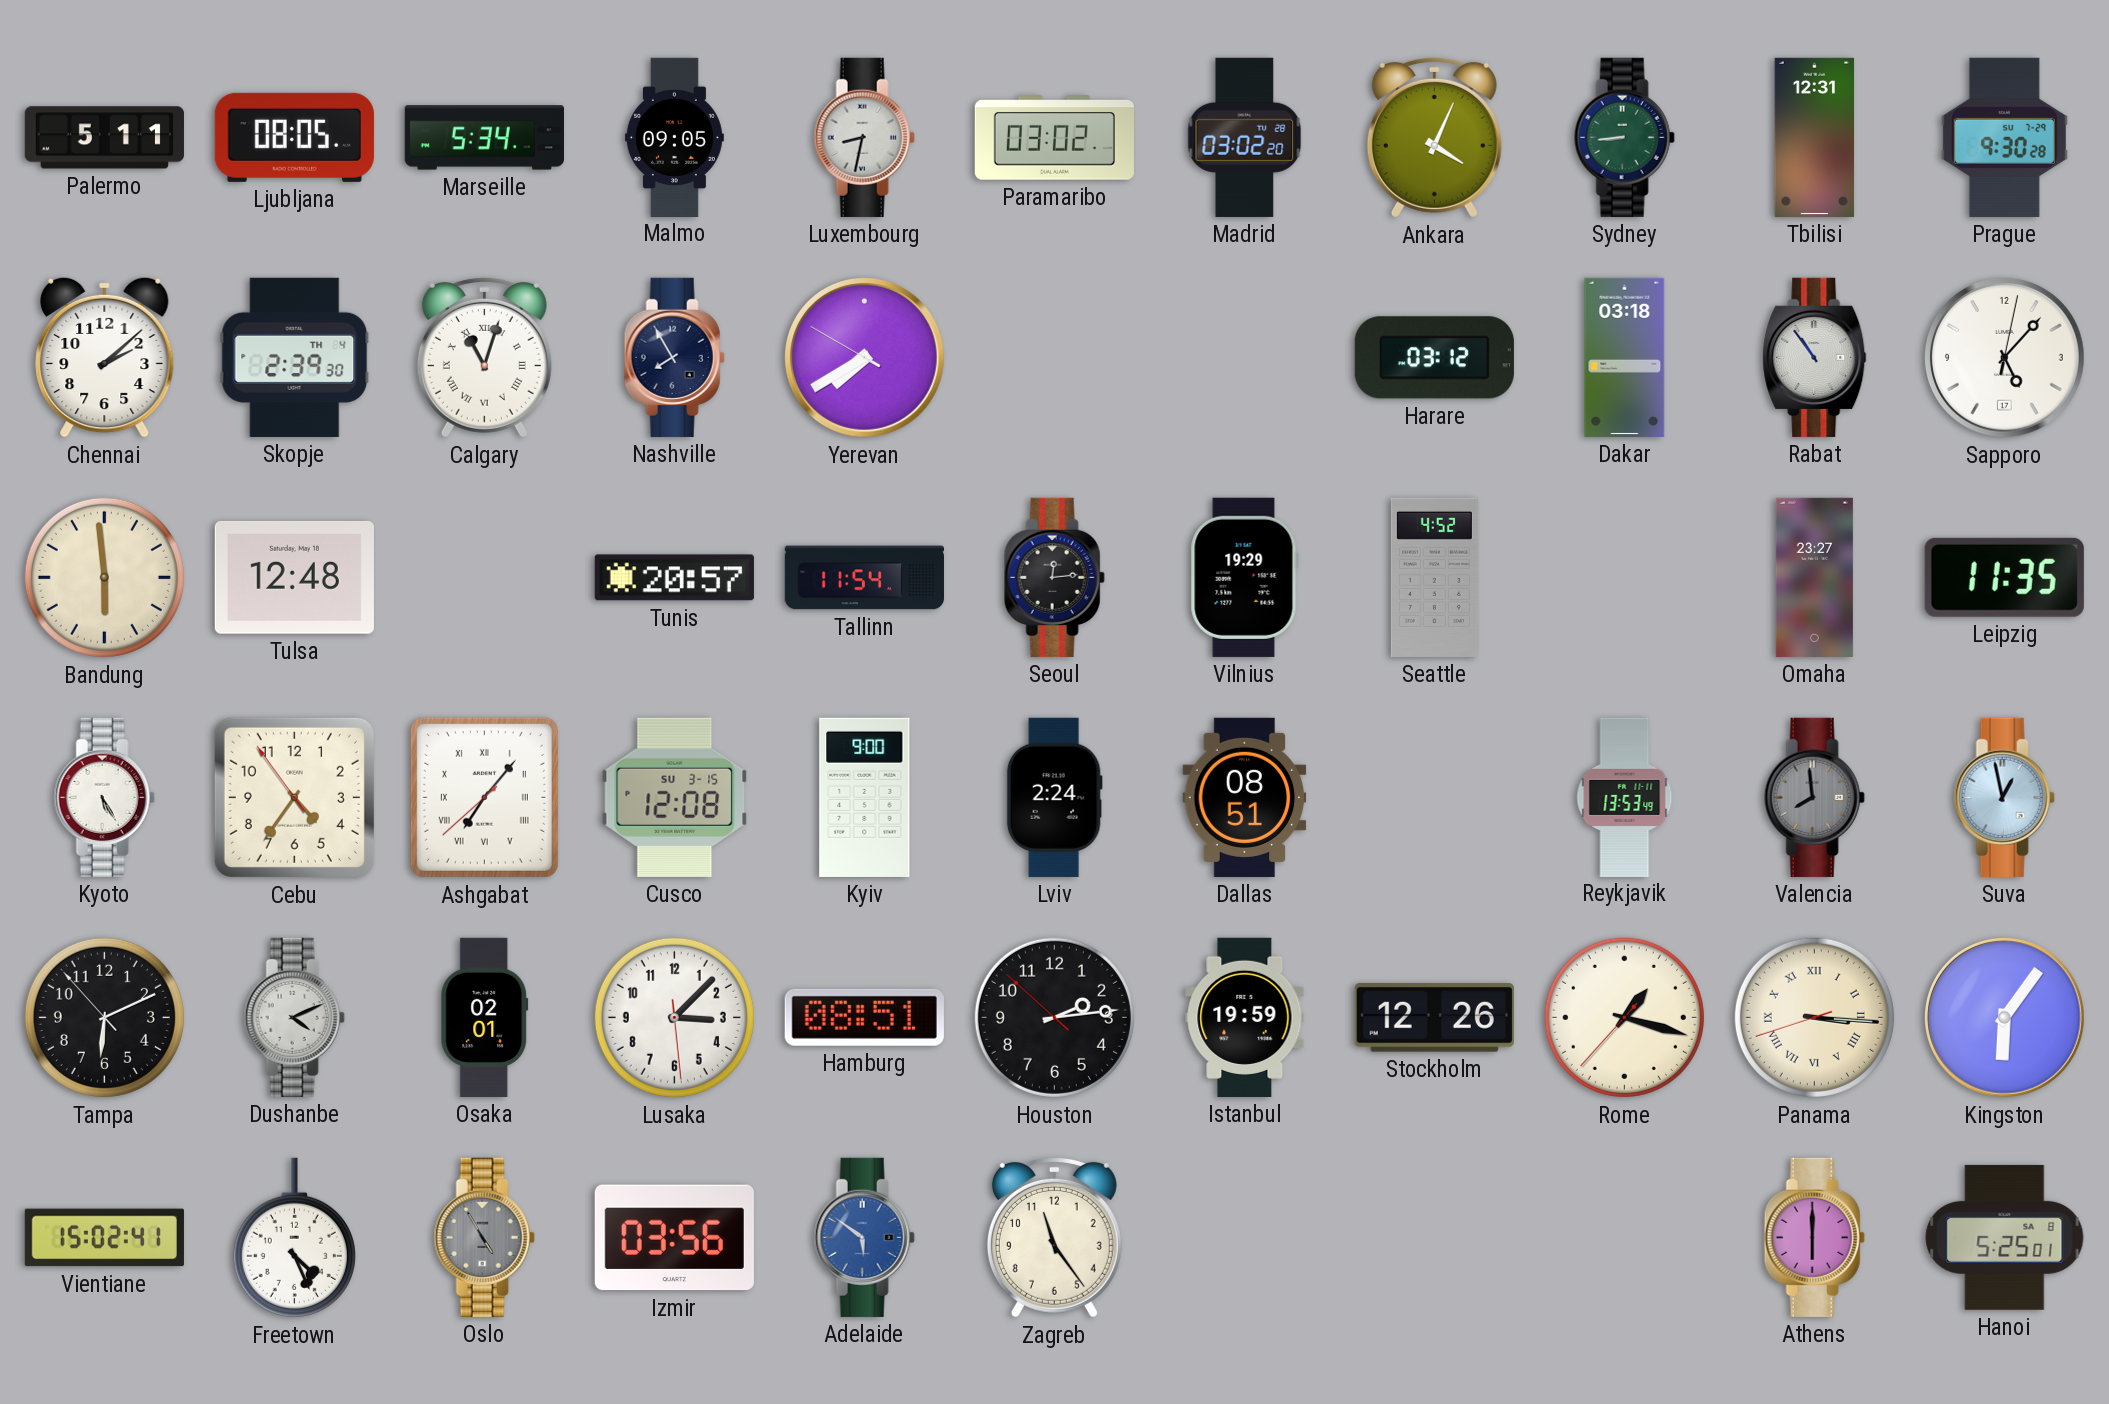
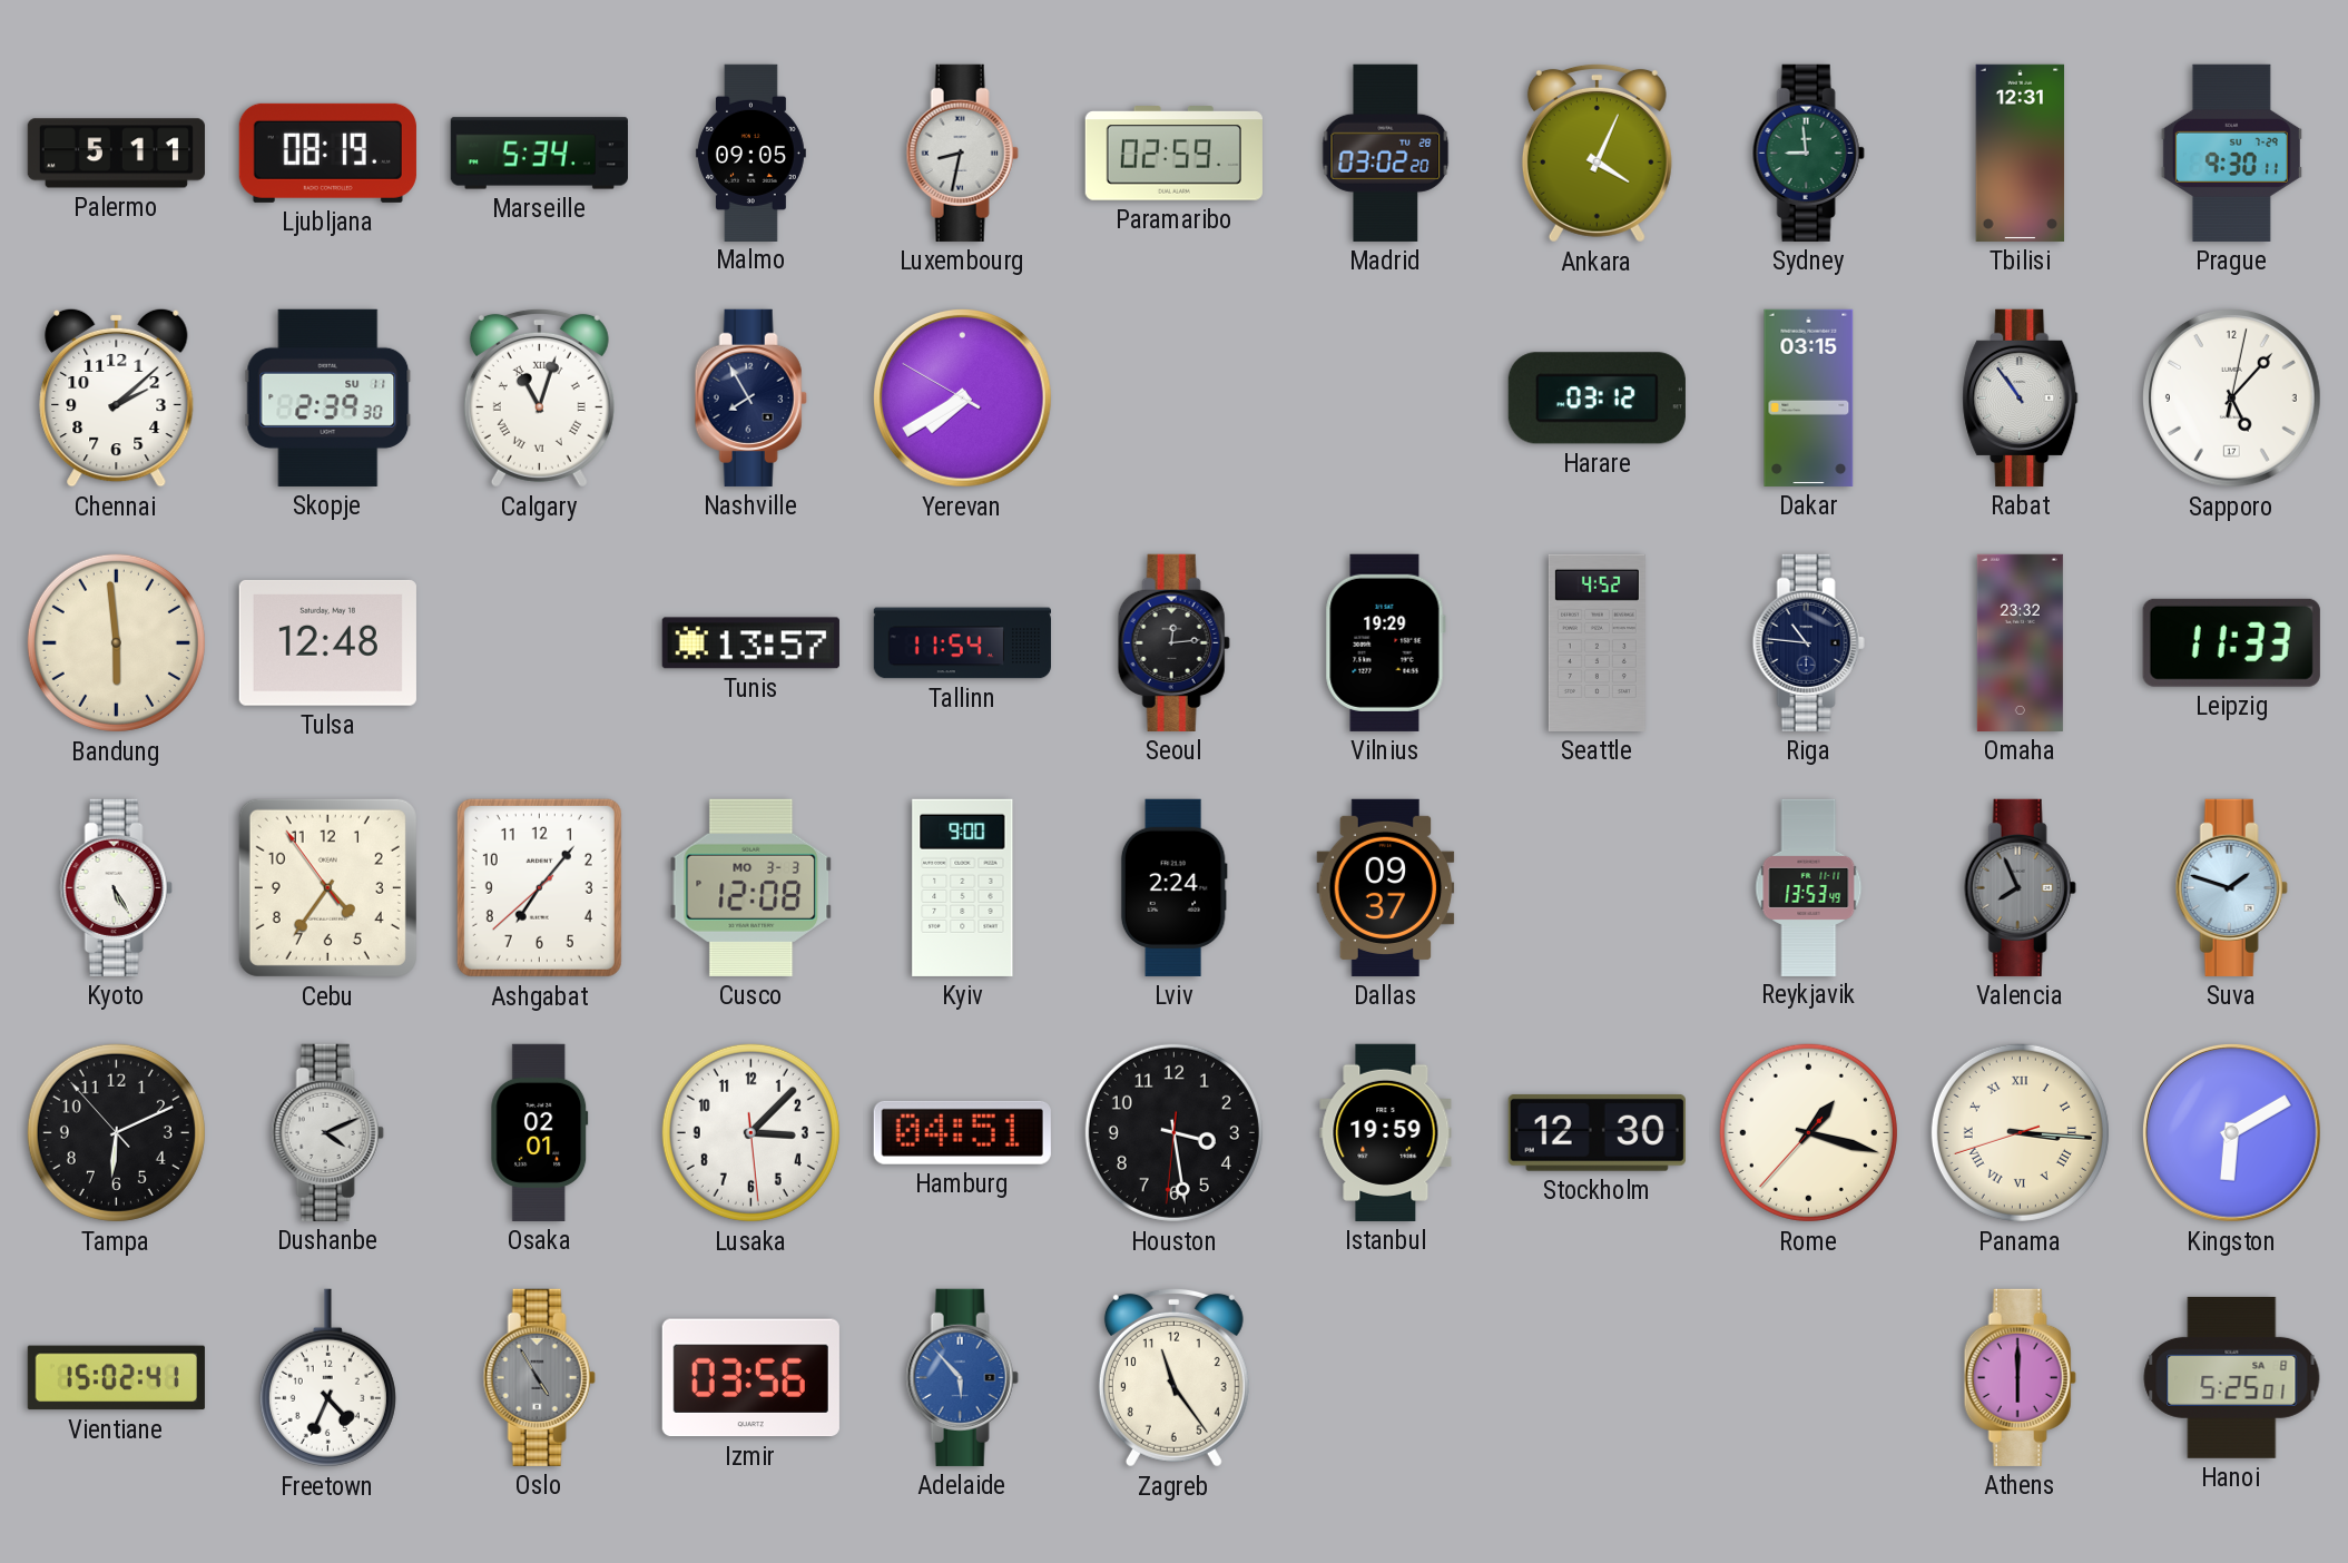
Ljubljana: 08:05 -> 08:19
Paramaribo: 03:02 -> 02:59
Sydney: 8:44 -> 8:59
Prague: 9:30:28 -> 9:30:11
Skopje date: TH 4 -> SU 11
Dakar: 03:18 -> 03:15
Tunis: 20:57 -> 13:57
Riga: none -> 10:46
Omaha: 23:27 -> 23:32
Leipzig: 11:35 -> 11:33
Ashgabat numerals: Roman -> Arabic
Cusco date: SU 3-15 -> MO 3-3
Dallas: 08:51 -> 09:37
Valencia: 7:59 -> 7:56
Suva: 12:58 -> 1:48
Hamburg: 08:51 -> 04:51
Houston: 2:13 -> 3:28
Stockholm: 12:26 -> 12:30
Kingston: 6:06 -> 6:10
Freetown: 4:26 -> 4:34
Adelaide: 5:51 -> 5:53
